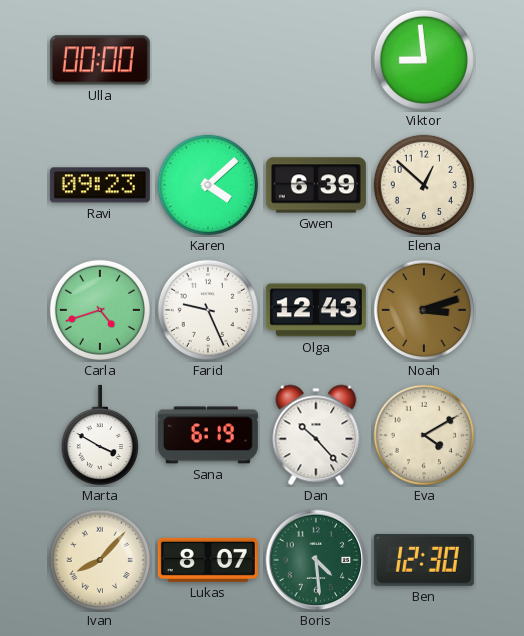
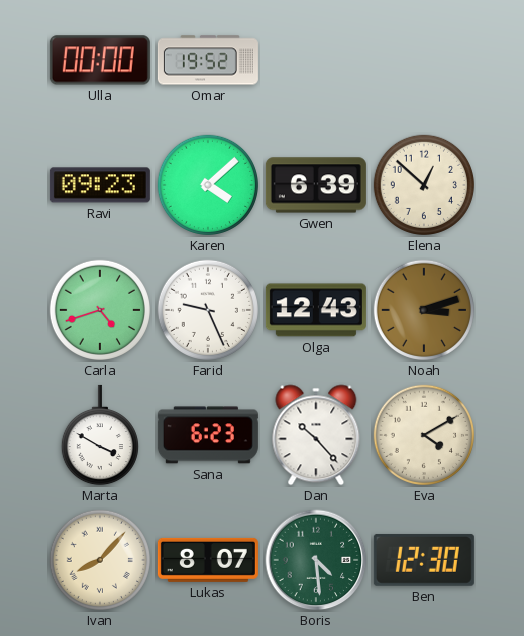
Omar: none -> 19:52
Viktor: 8:59 -> none
Sana: 6:19 -> 6:23
